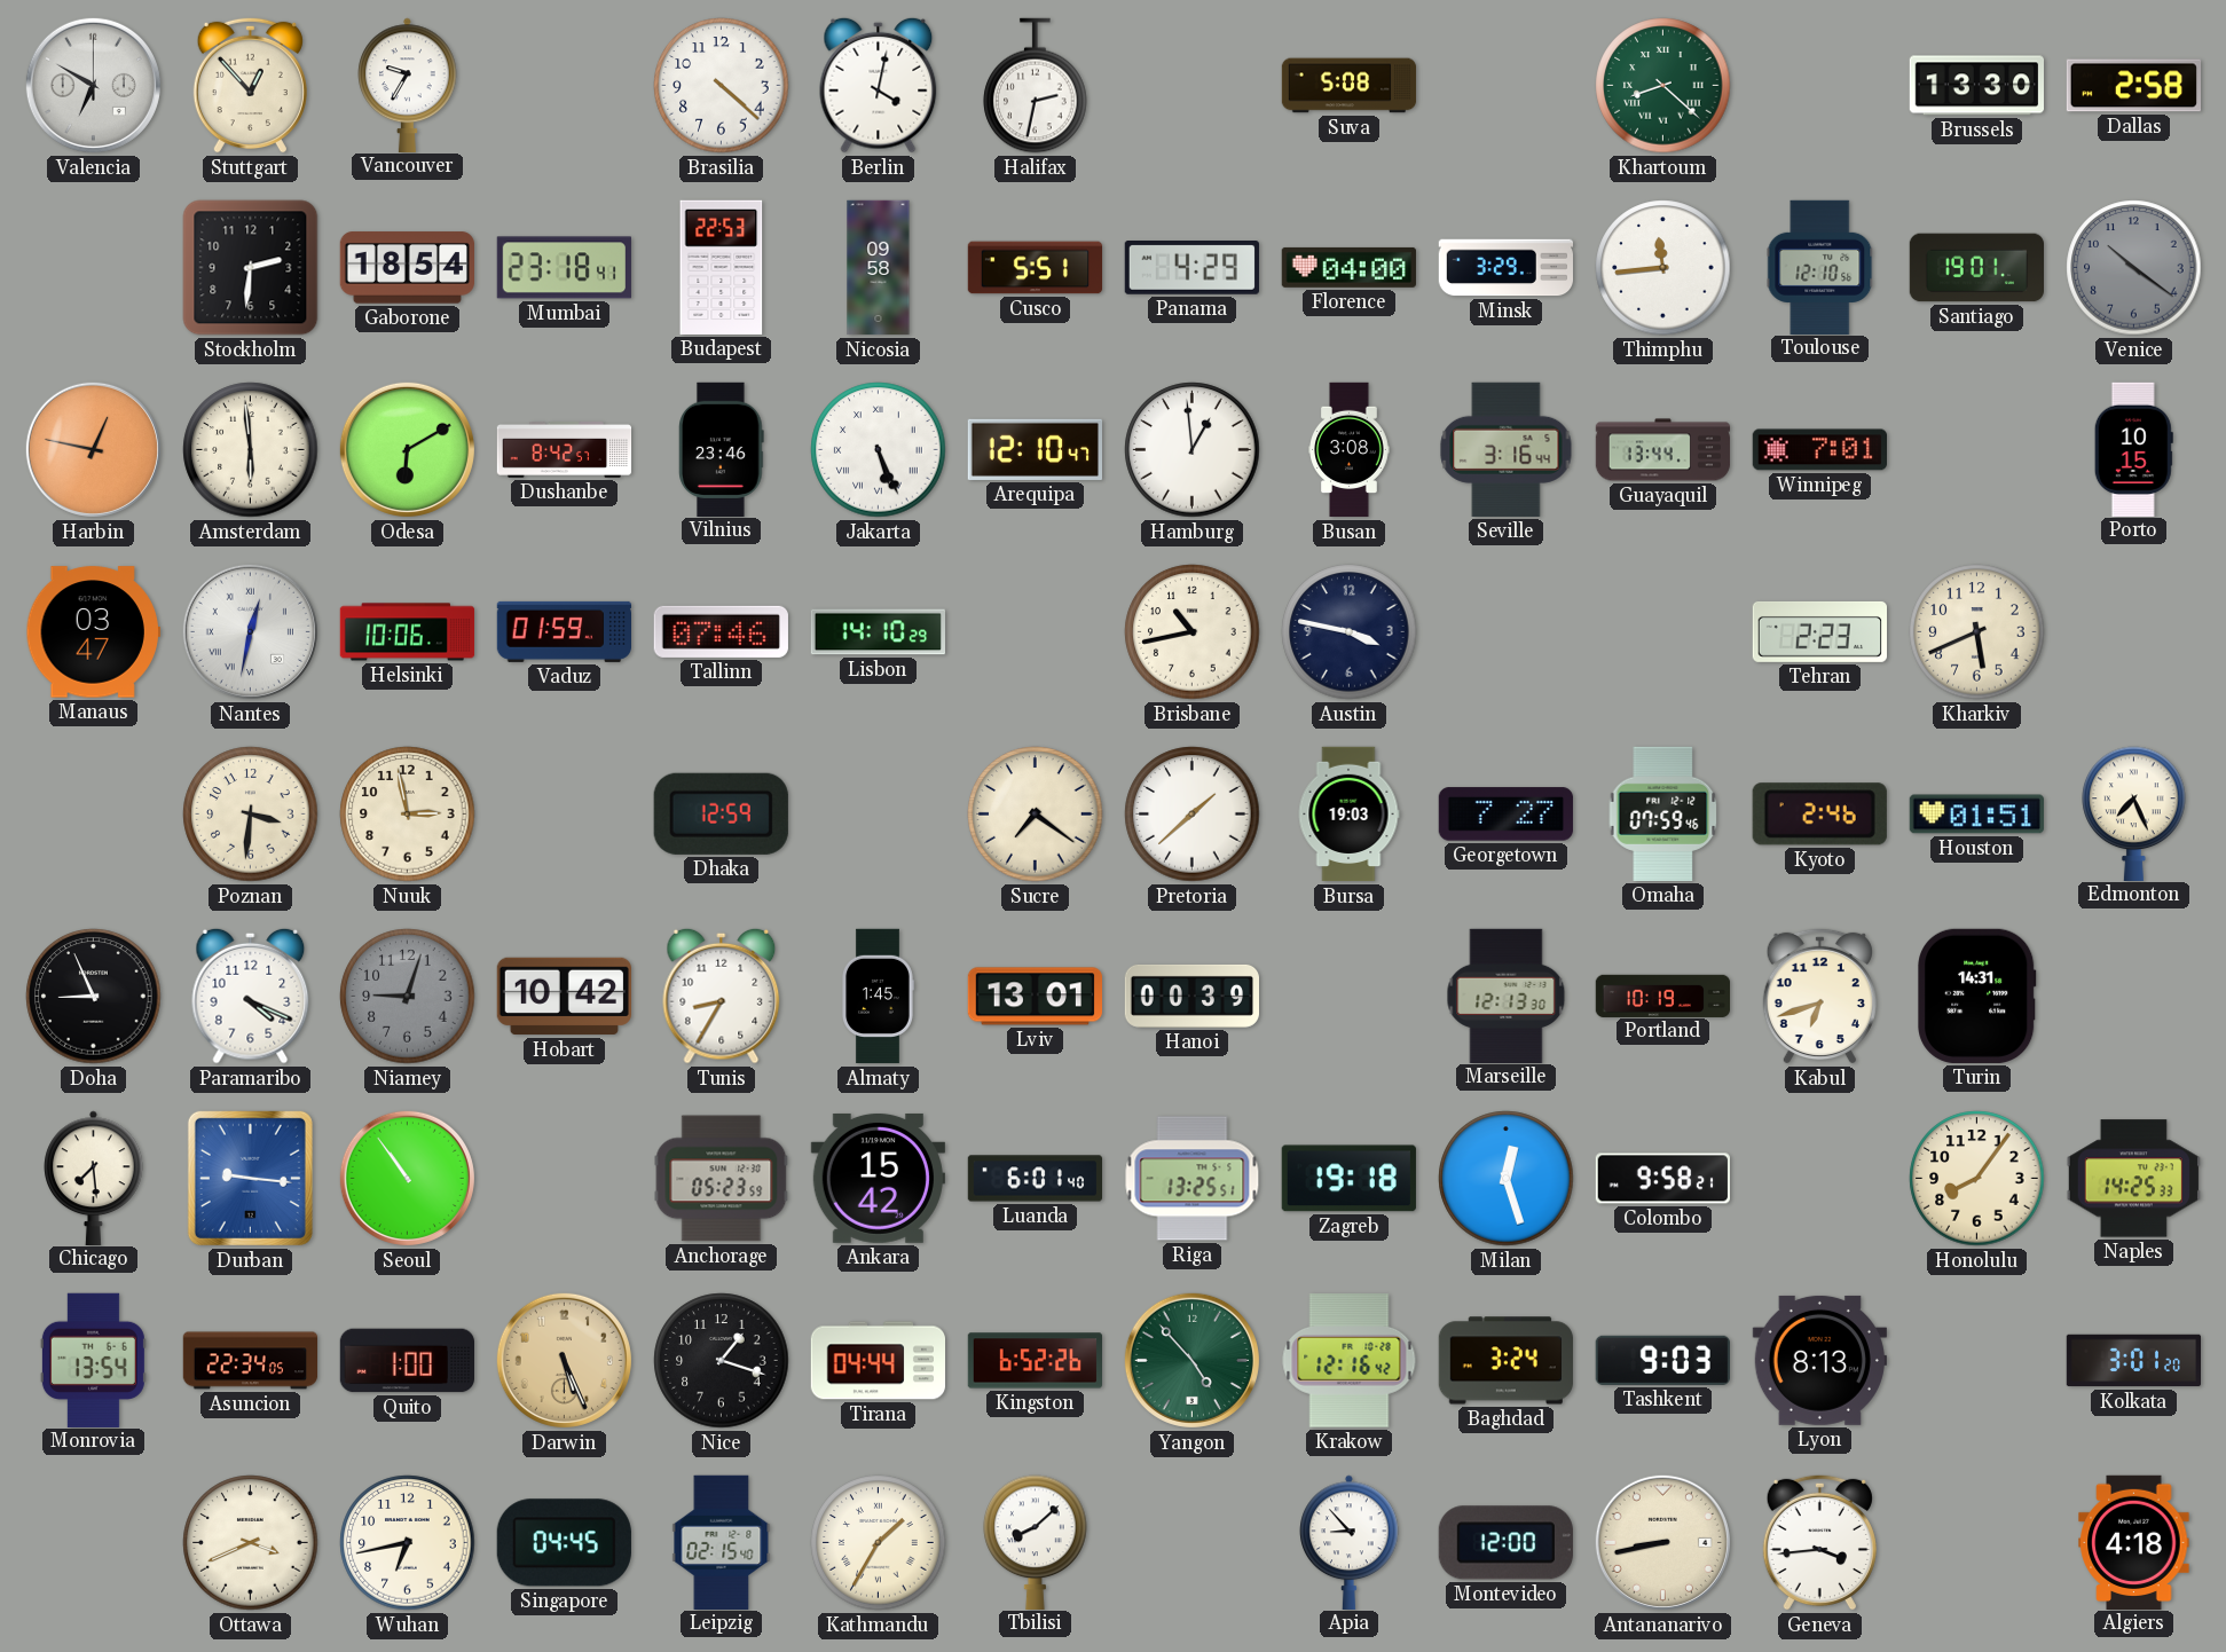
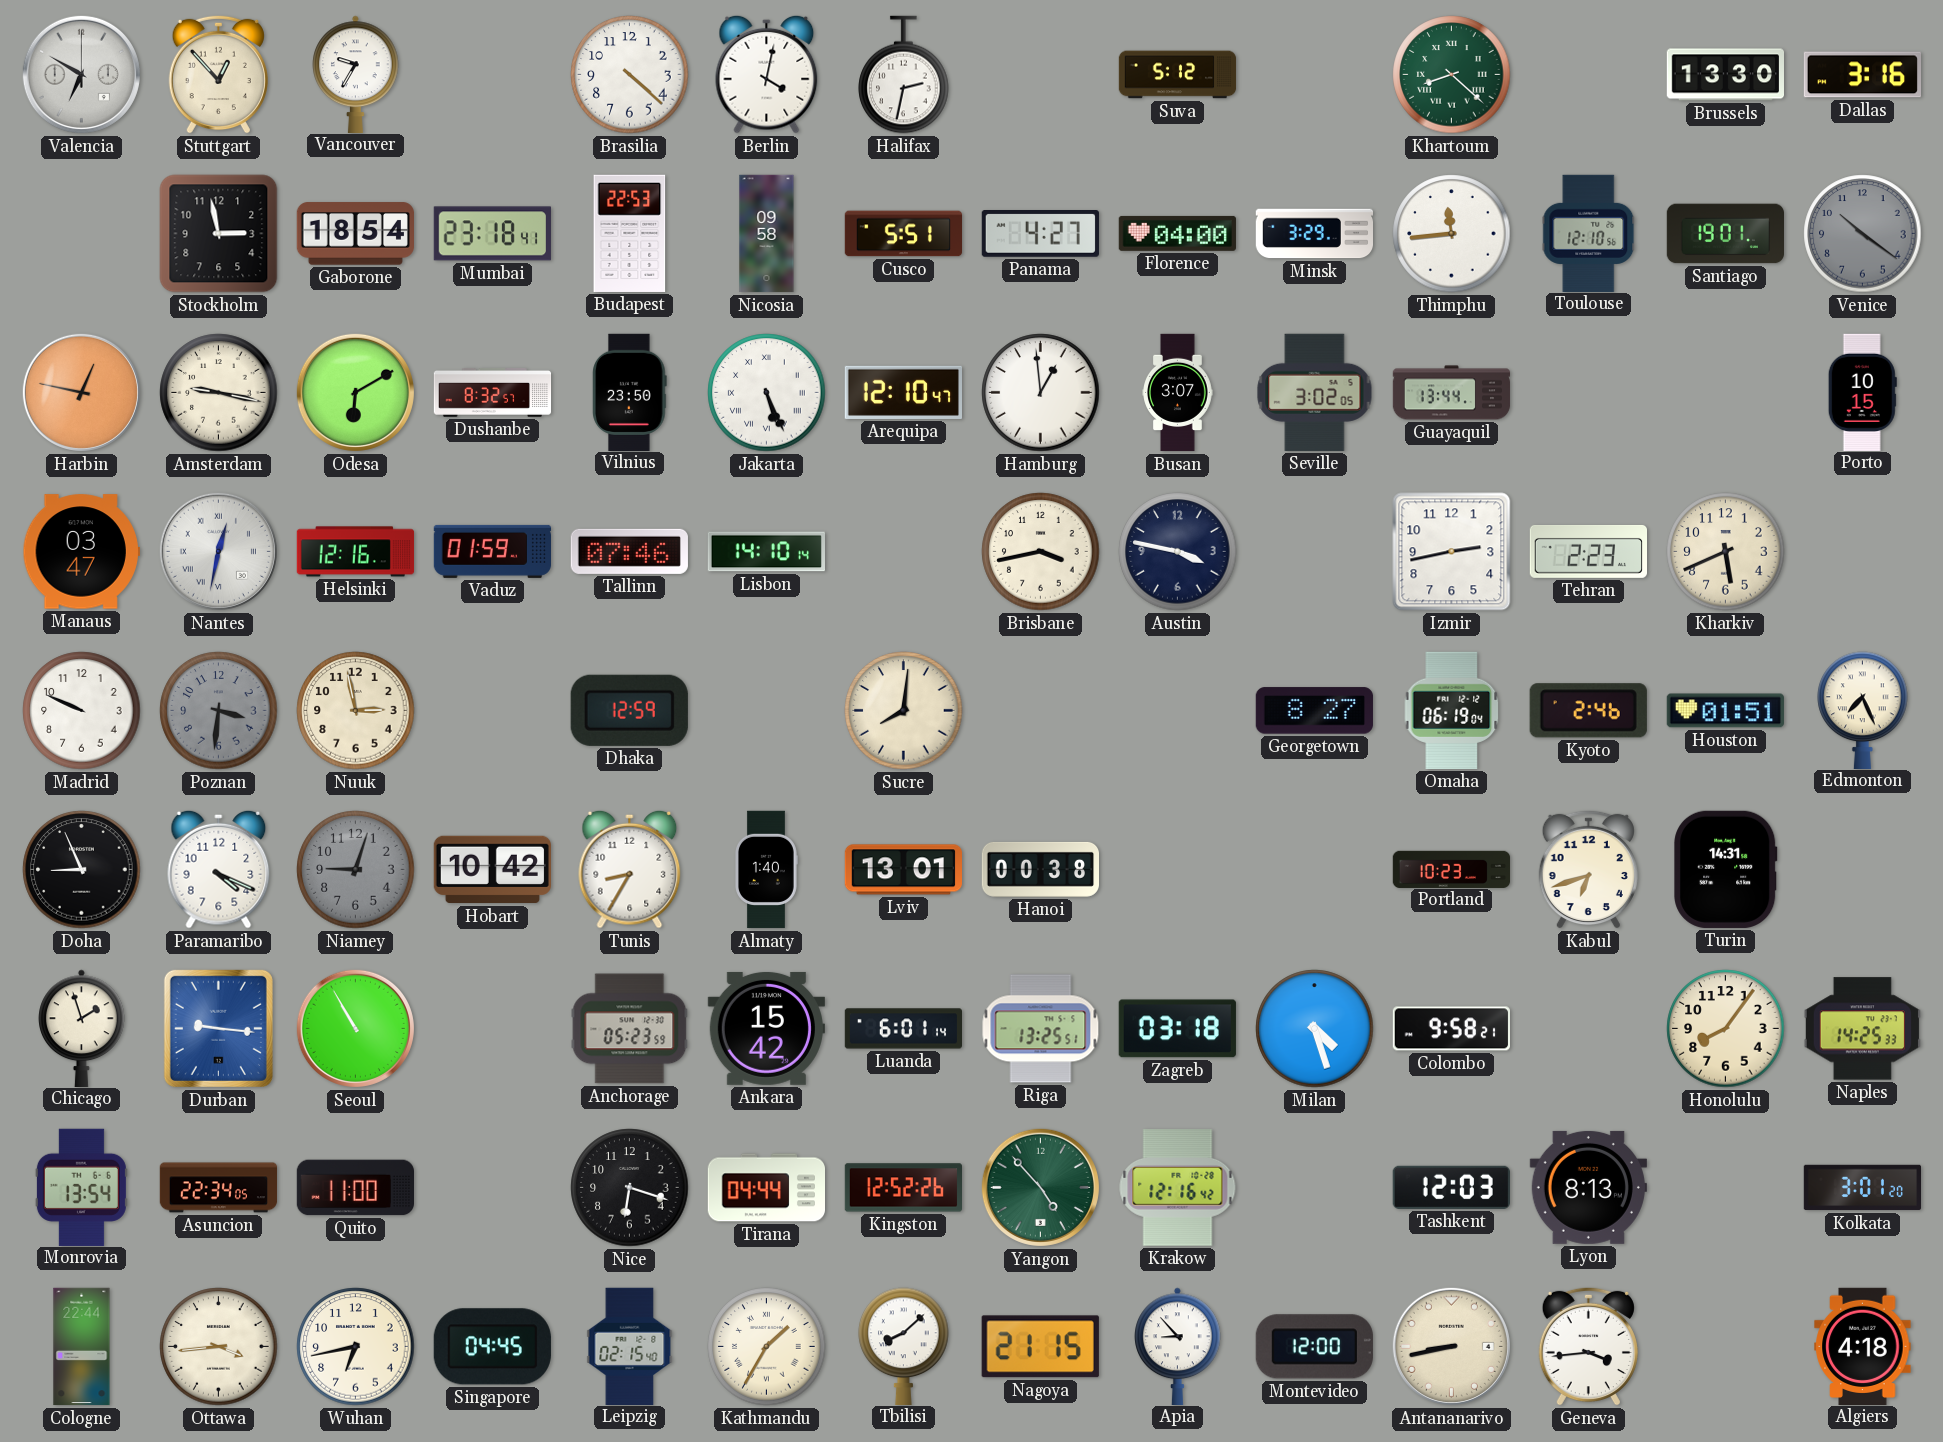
Suva: 5:08 -> 5:12
Dallas: 2:58 -> 3:16
Stockholm: 2:31 -> 2:58
Panama: 4:29 -> 4:27
Amsterdam: 5:59 -> 9:17
Dushanbe: 8:42 -> 8:32
Vilnius: 23:46 -> 23:50
Busan: 3:08 -> 3:07
Seville: 3:16 -> 3:02
Winnipeg: 7:01 -> none
Helsinki: 10:06 -> 12:16
Lisbon: 14:10:29 -> 14:10:14
Brisbane: 10:43 -> 3:43
Izmir: none -> 2:43
Madrid: none -> 9:49
Poznan dial: cream -> grey
Sucre: 7:21 -> 8:01
Pretoria: 1:38 -> none
Bursa: 19:03 -> none
Georgetown: 7:27 -> 8:27
Omaha: 07:59 -> 06:19
Almaty: 1:45 -> 1:40
Hanoi: 00:39 -> 00:38
Marseille: 12:13 -> none
Portland: 10:19 -> 10:23
Chicago: 7:29 -> 1:57
Seoul: 10:54 -> 10:55
Luanda: 6:01:40 -> 6:01:14
Zagreb: 19:18 -> 03:18
Milan: 12:27 -> 4:27
Quito: 1:00 -> 11:00
Darwin: 5:26 -> none
Nice: 1:18 -> 6:18
Kingston: 6:52 -> 12:52
Baghdad: 3:24 -> none
Tashkent: 9:03 -> 12:03
Cologne: none -> 22:44
Ottawa: 3:41 -> 3:44
Nagoya: none -> 21:15
